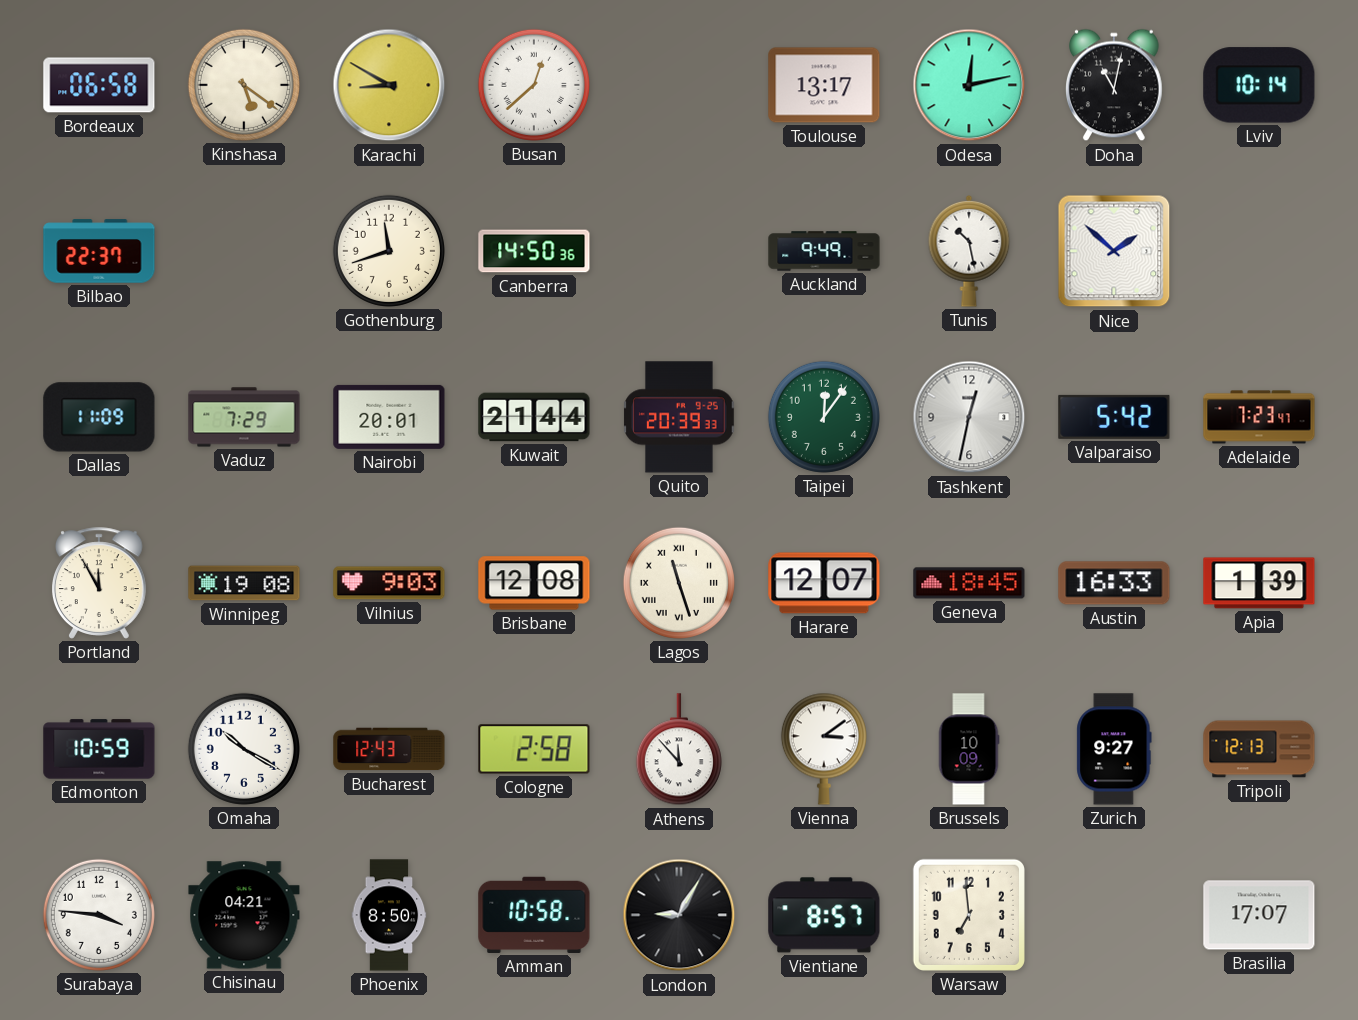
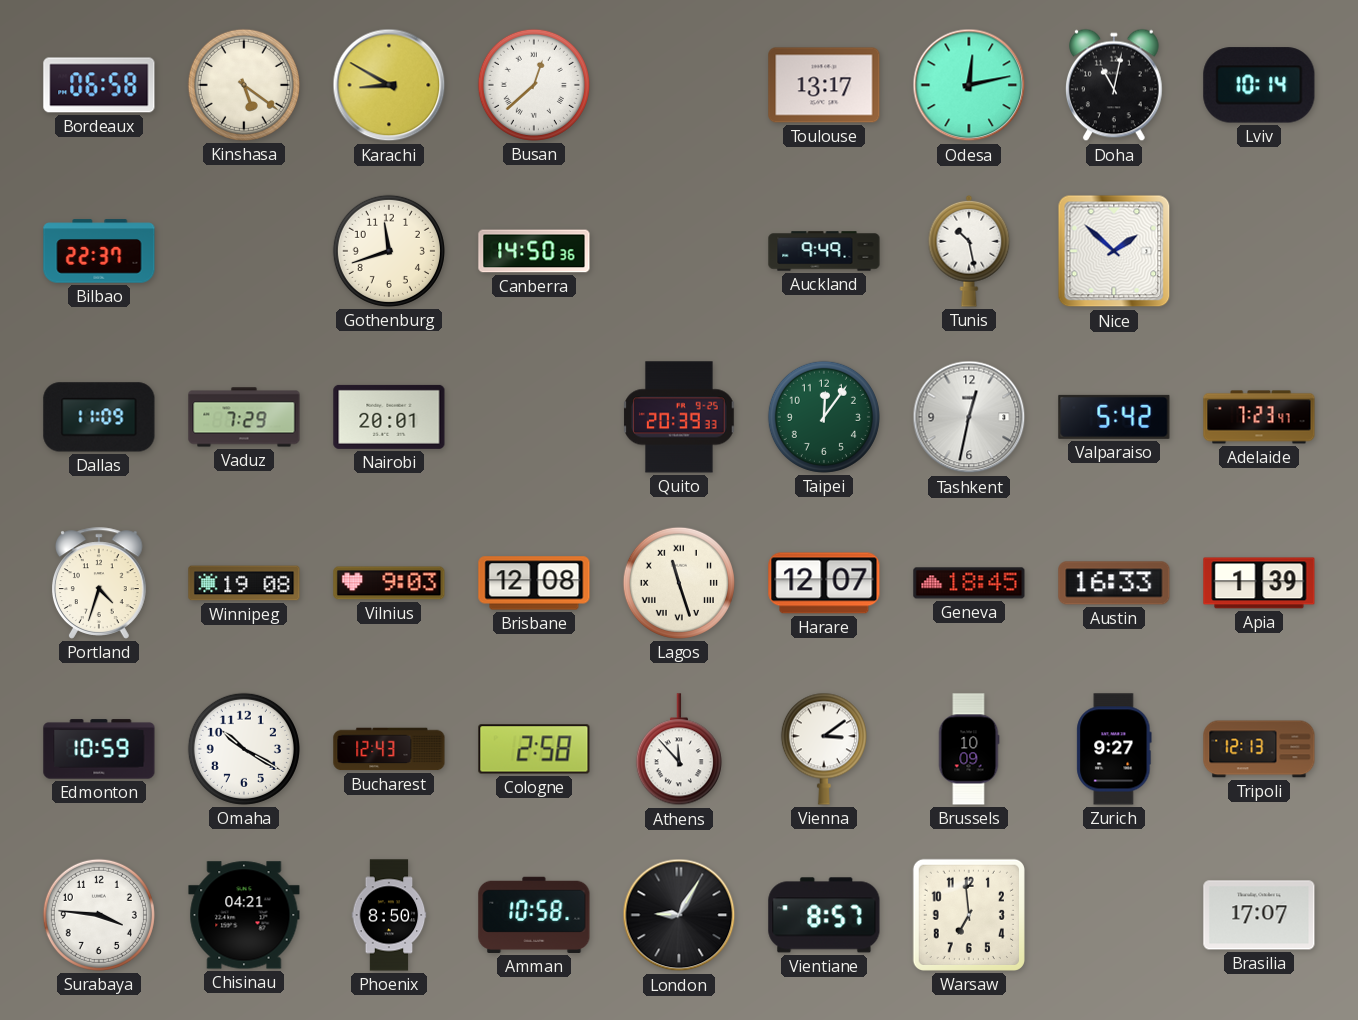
Kuwait: 21:44 -> none
Portland: 11:55 -> 4:33
